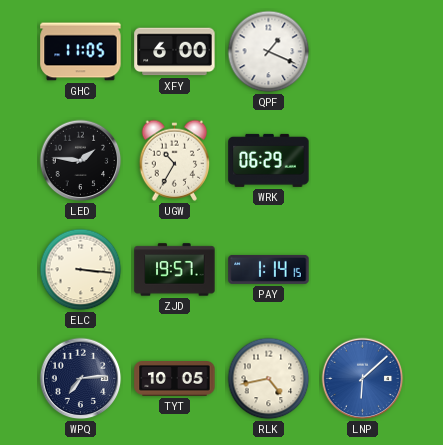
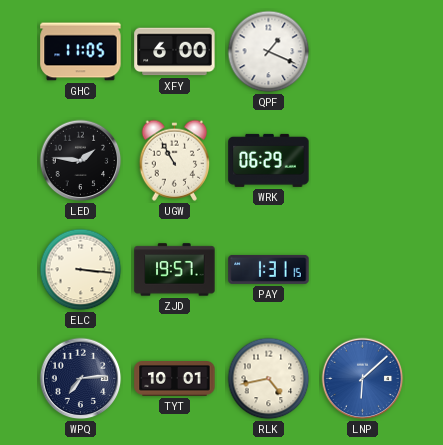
UGW: 10:35 -> 10:55
PAY: 1:14 -> 1:31
TYT: 10:05 -> 10:01
